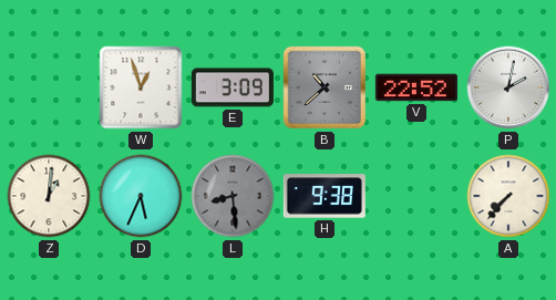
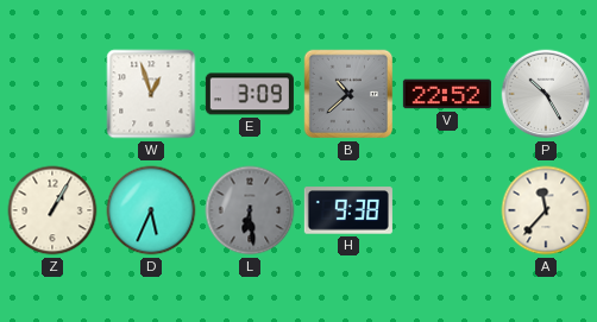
P: 2:02 -> 10:25
Z: 1:01 -> 1:05
L: 8:29 -> 6:29
A: 7:37 -> 11:37
